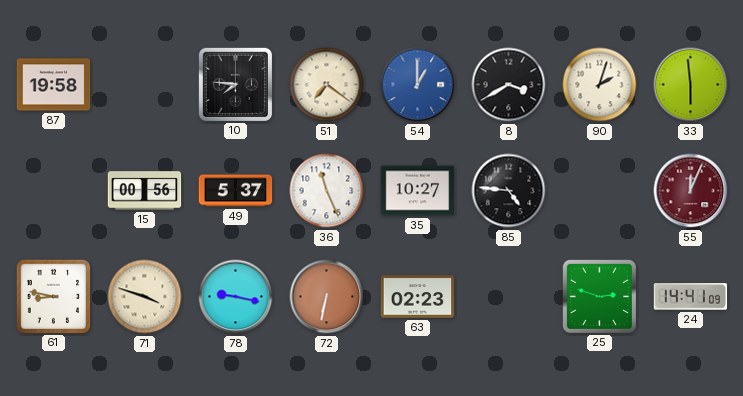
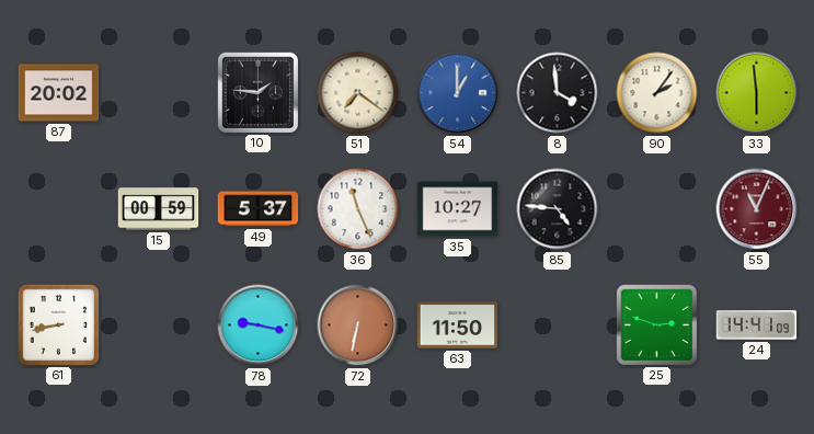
87: 19:58 -> 20:02
10: 7:46 -> 1:46
8: 3:40 -> 3:59
90: 2:03 -> 2:06
15: 00:56 -> 00:59
55: 12:04 -> 11:04
61: 8:47 -> 8:43
71: 3:48 -> none
63: 02:23 -> 11:50
